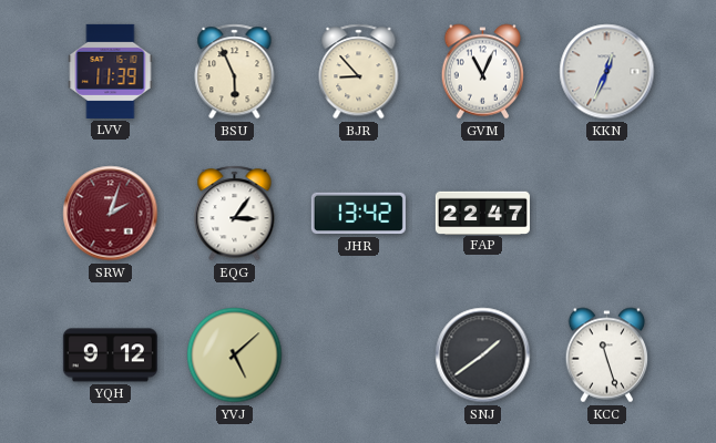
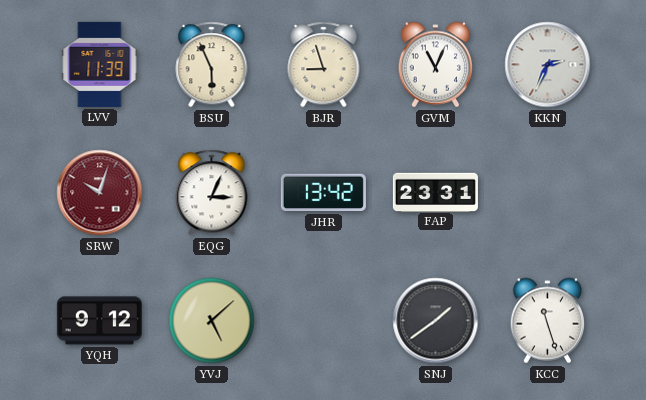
BJR: 8:53 -> 8:57
KKN: 12:34 -> 2:34
SRW: 2:03 -> 10:03
EQG: 3:06 -> 3:04
FAP: 22:47 -> 23:31
